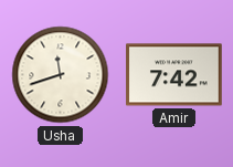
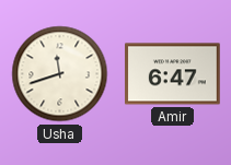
Amir: 7:42 -> 6:47
